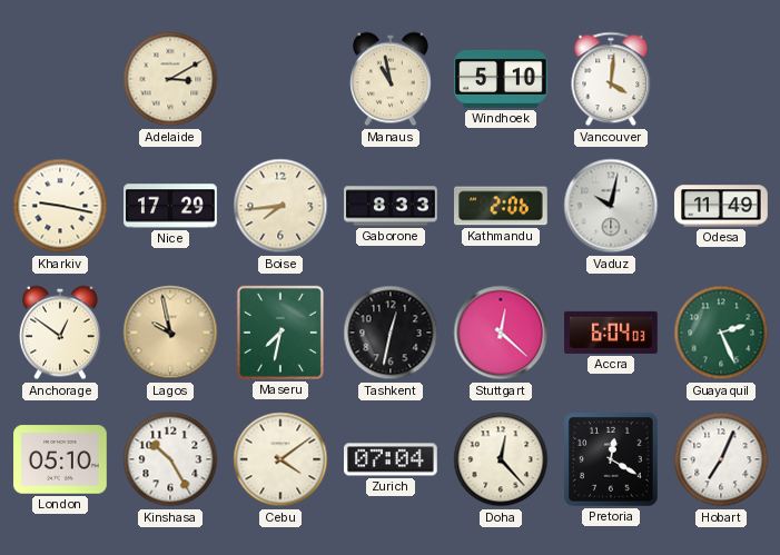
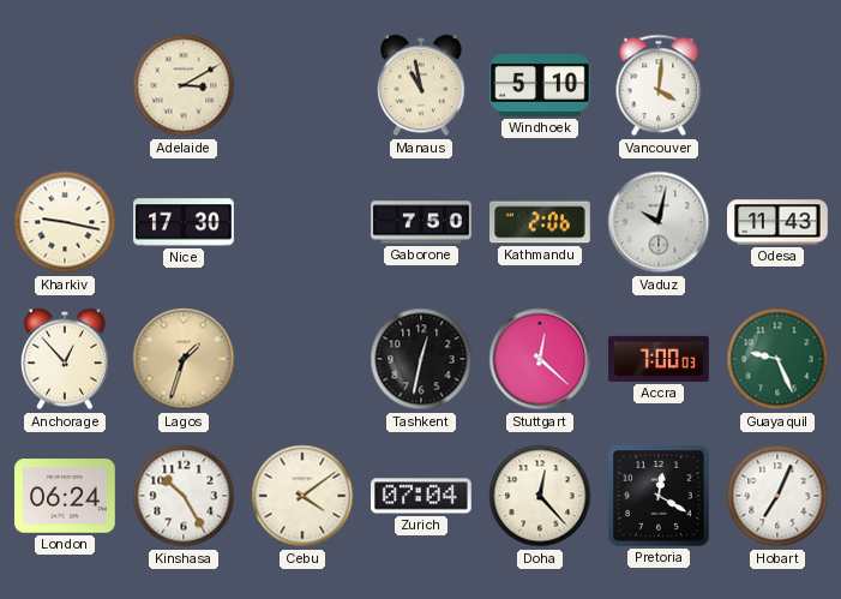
Nice: 17:29 -> 17:30
Boise: 7:44 -> none
Gaborone: 8:33 -> 7:50
Odesa: 11:49 -> 11:43
Anchorage: 12:51 -> 12:53
Lagos: 9:58 -> 1:33
Maseru: 7:32 -> none
Accra: 6:04 -> 7:00
Guayaquil: 2:26 -> 9:26
London: 05:10 -> 06:24
